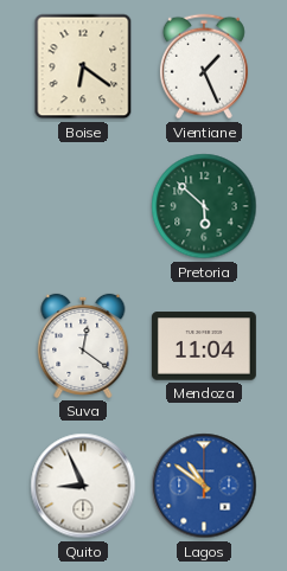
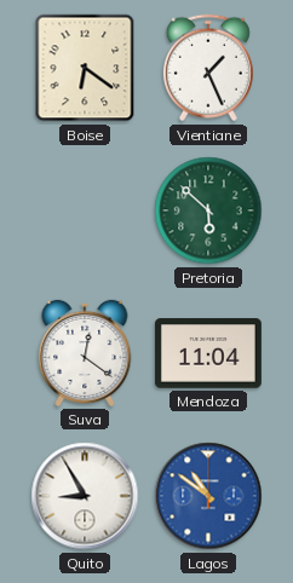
Quito: 8:56 -> 8:55
